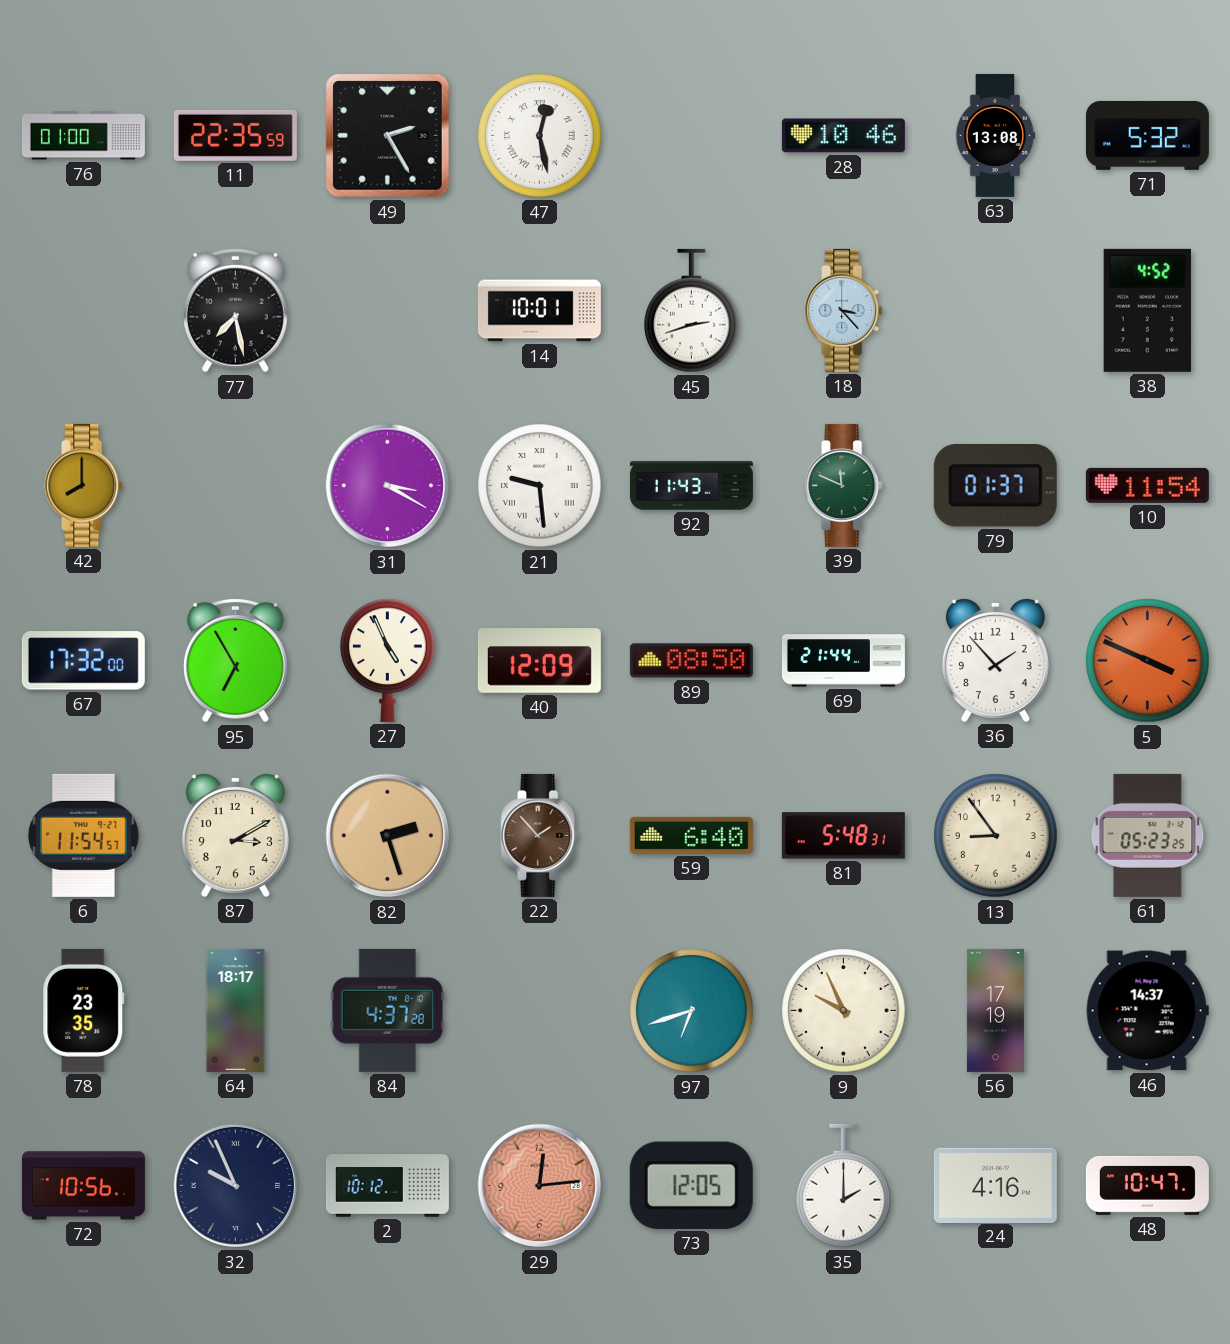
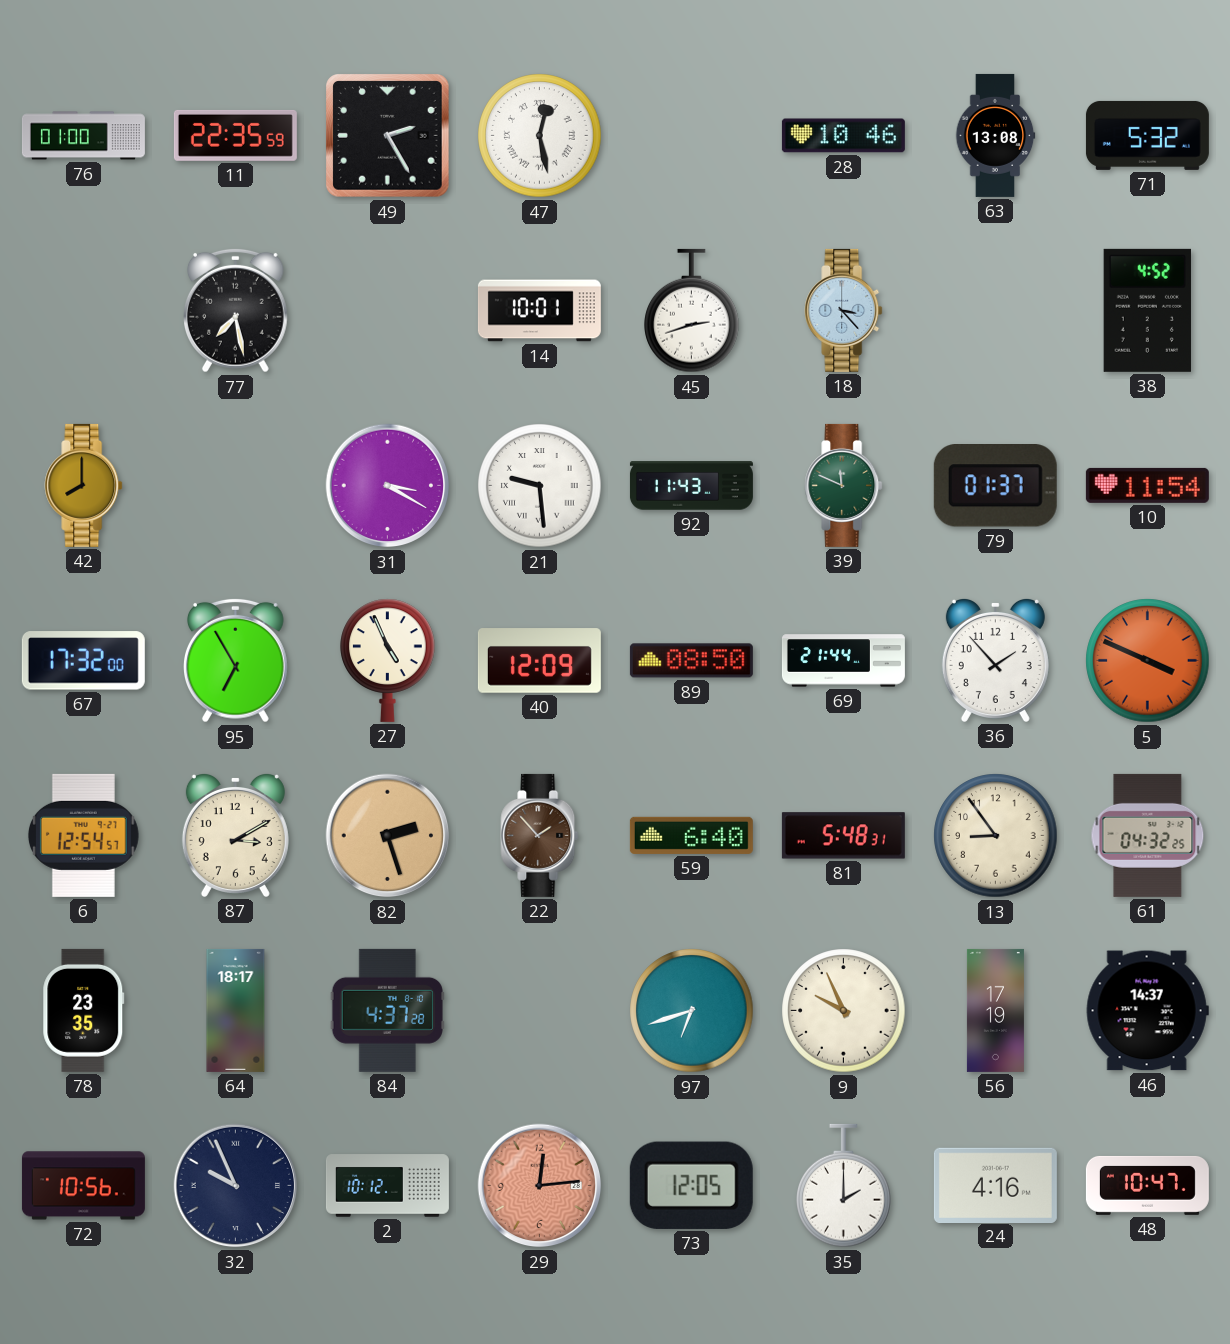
6: 11:54 -> 12:54
61: 05:23 -> 04:32
